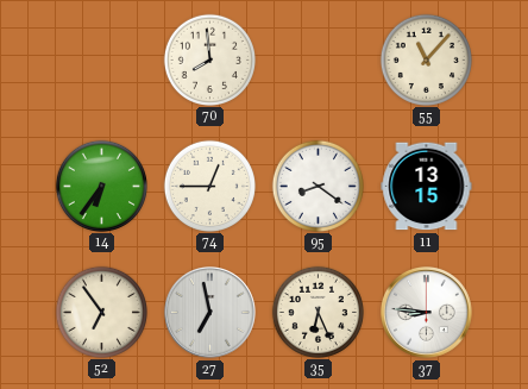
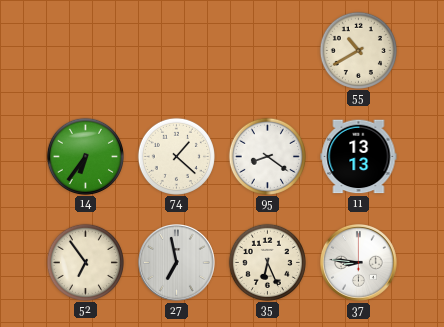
70: 7:59 -> none
55: 11:07 -> 10:40
74: 12:45 -> 1:22
11: 13:15 -> 13:13
